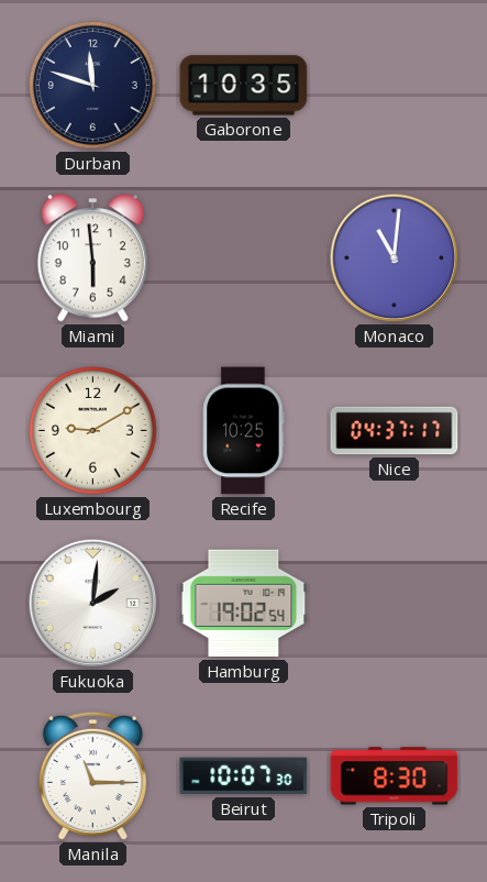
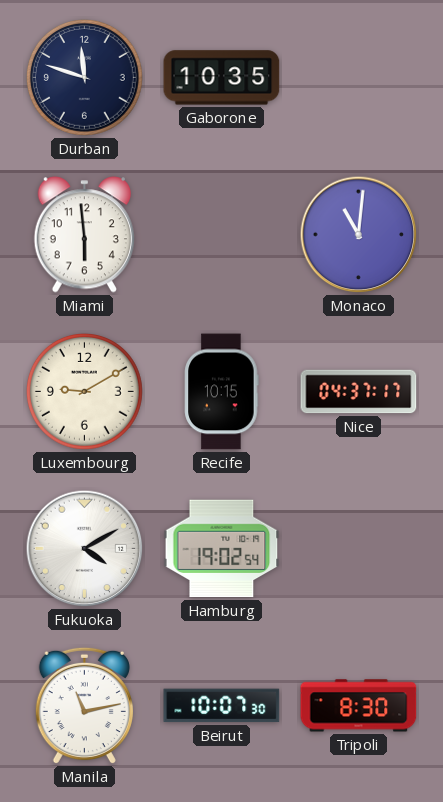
Recife: 10:25 -> 10:15
Fukuoka: 2:01 -> 4:10
Manila: 11:15 -> 11:13
